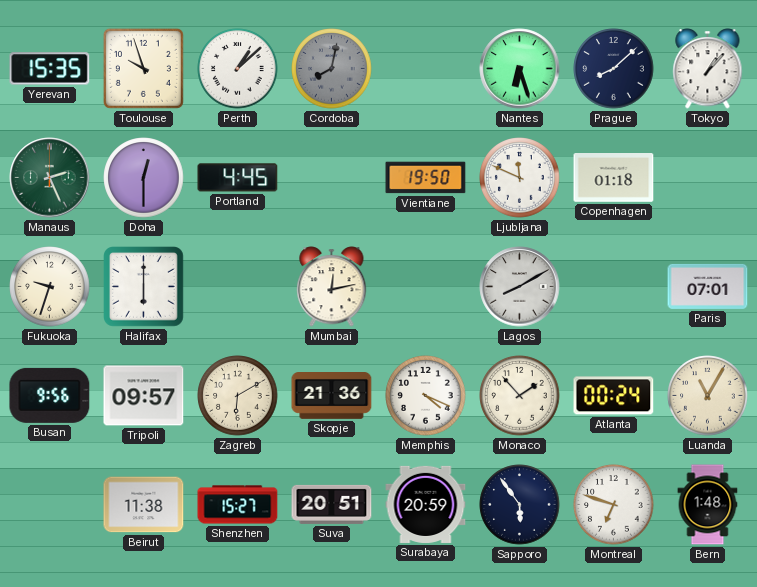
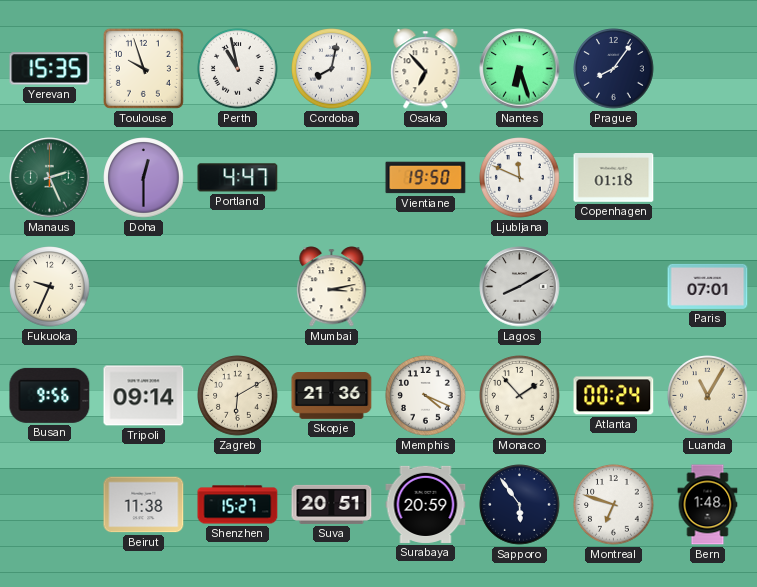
Perth: 1:08 -> 10:58
Cordoba dial: grey -> white
Osaka: none -> 6:53
Prague: 8:08 -> 8:06
Tokyo: 1:07 -> none
Portland: 4:45 -> 4:47
Fukuoka: 9:33 -> 9:34
Halifax: 6:00 -> none
Mumbai: 12:13 -> 3:13
Tripoli: 09:57 -> 09:14
